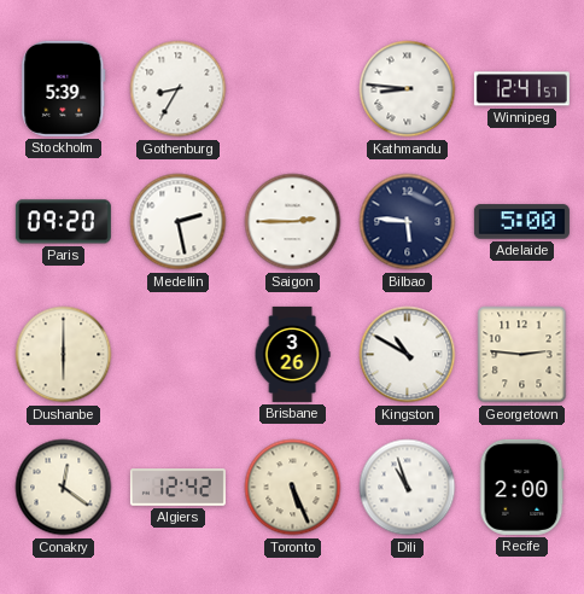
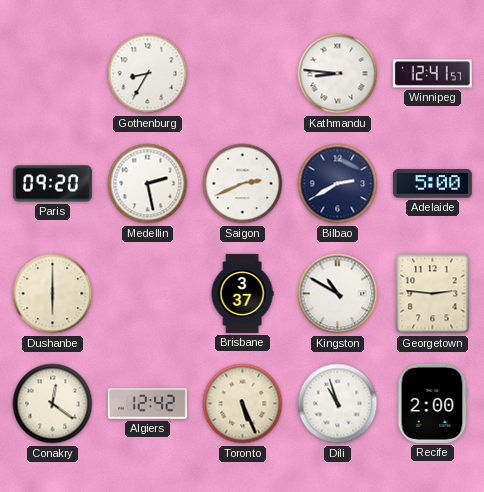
Stockholm: 5:39 -> none
Saigon: 2:45 -> 2:41
Bilbao: 5:46 -> 2:40
Brisbane: 3:26 -> 3:37
